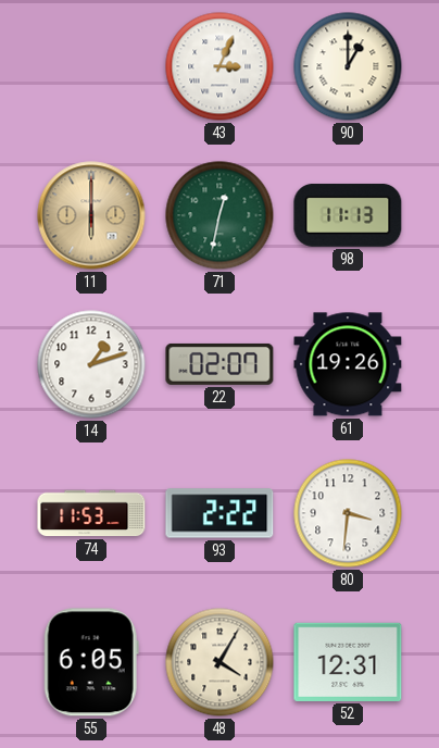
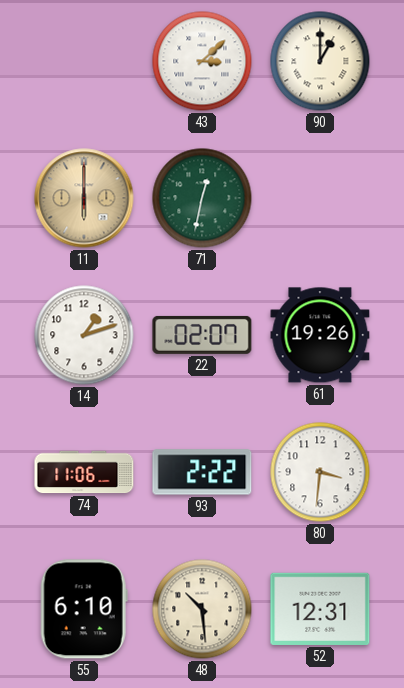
43: 3:04 -> 3:08
98: 11:13 -> none
74: 11:53 -> 11:06
55: 6:05 -> 6:10
48: 4:05 -> 10:29
